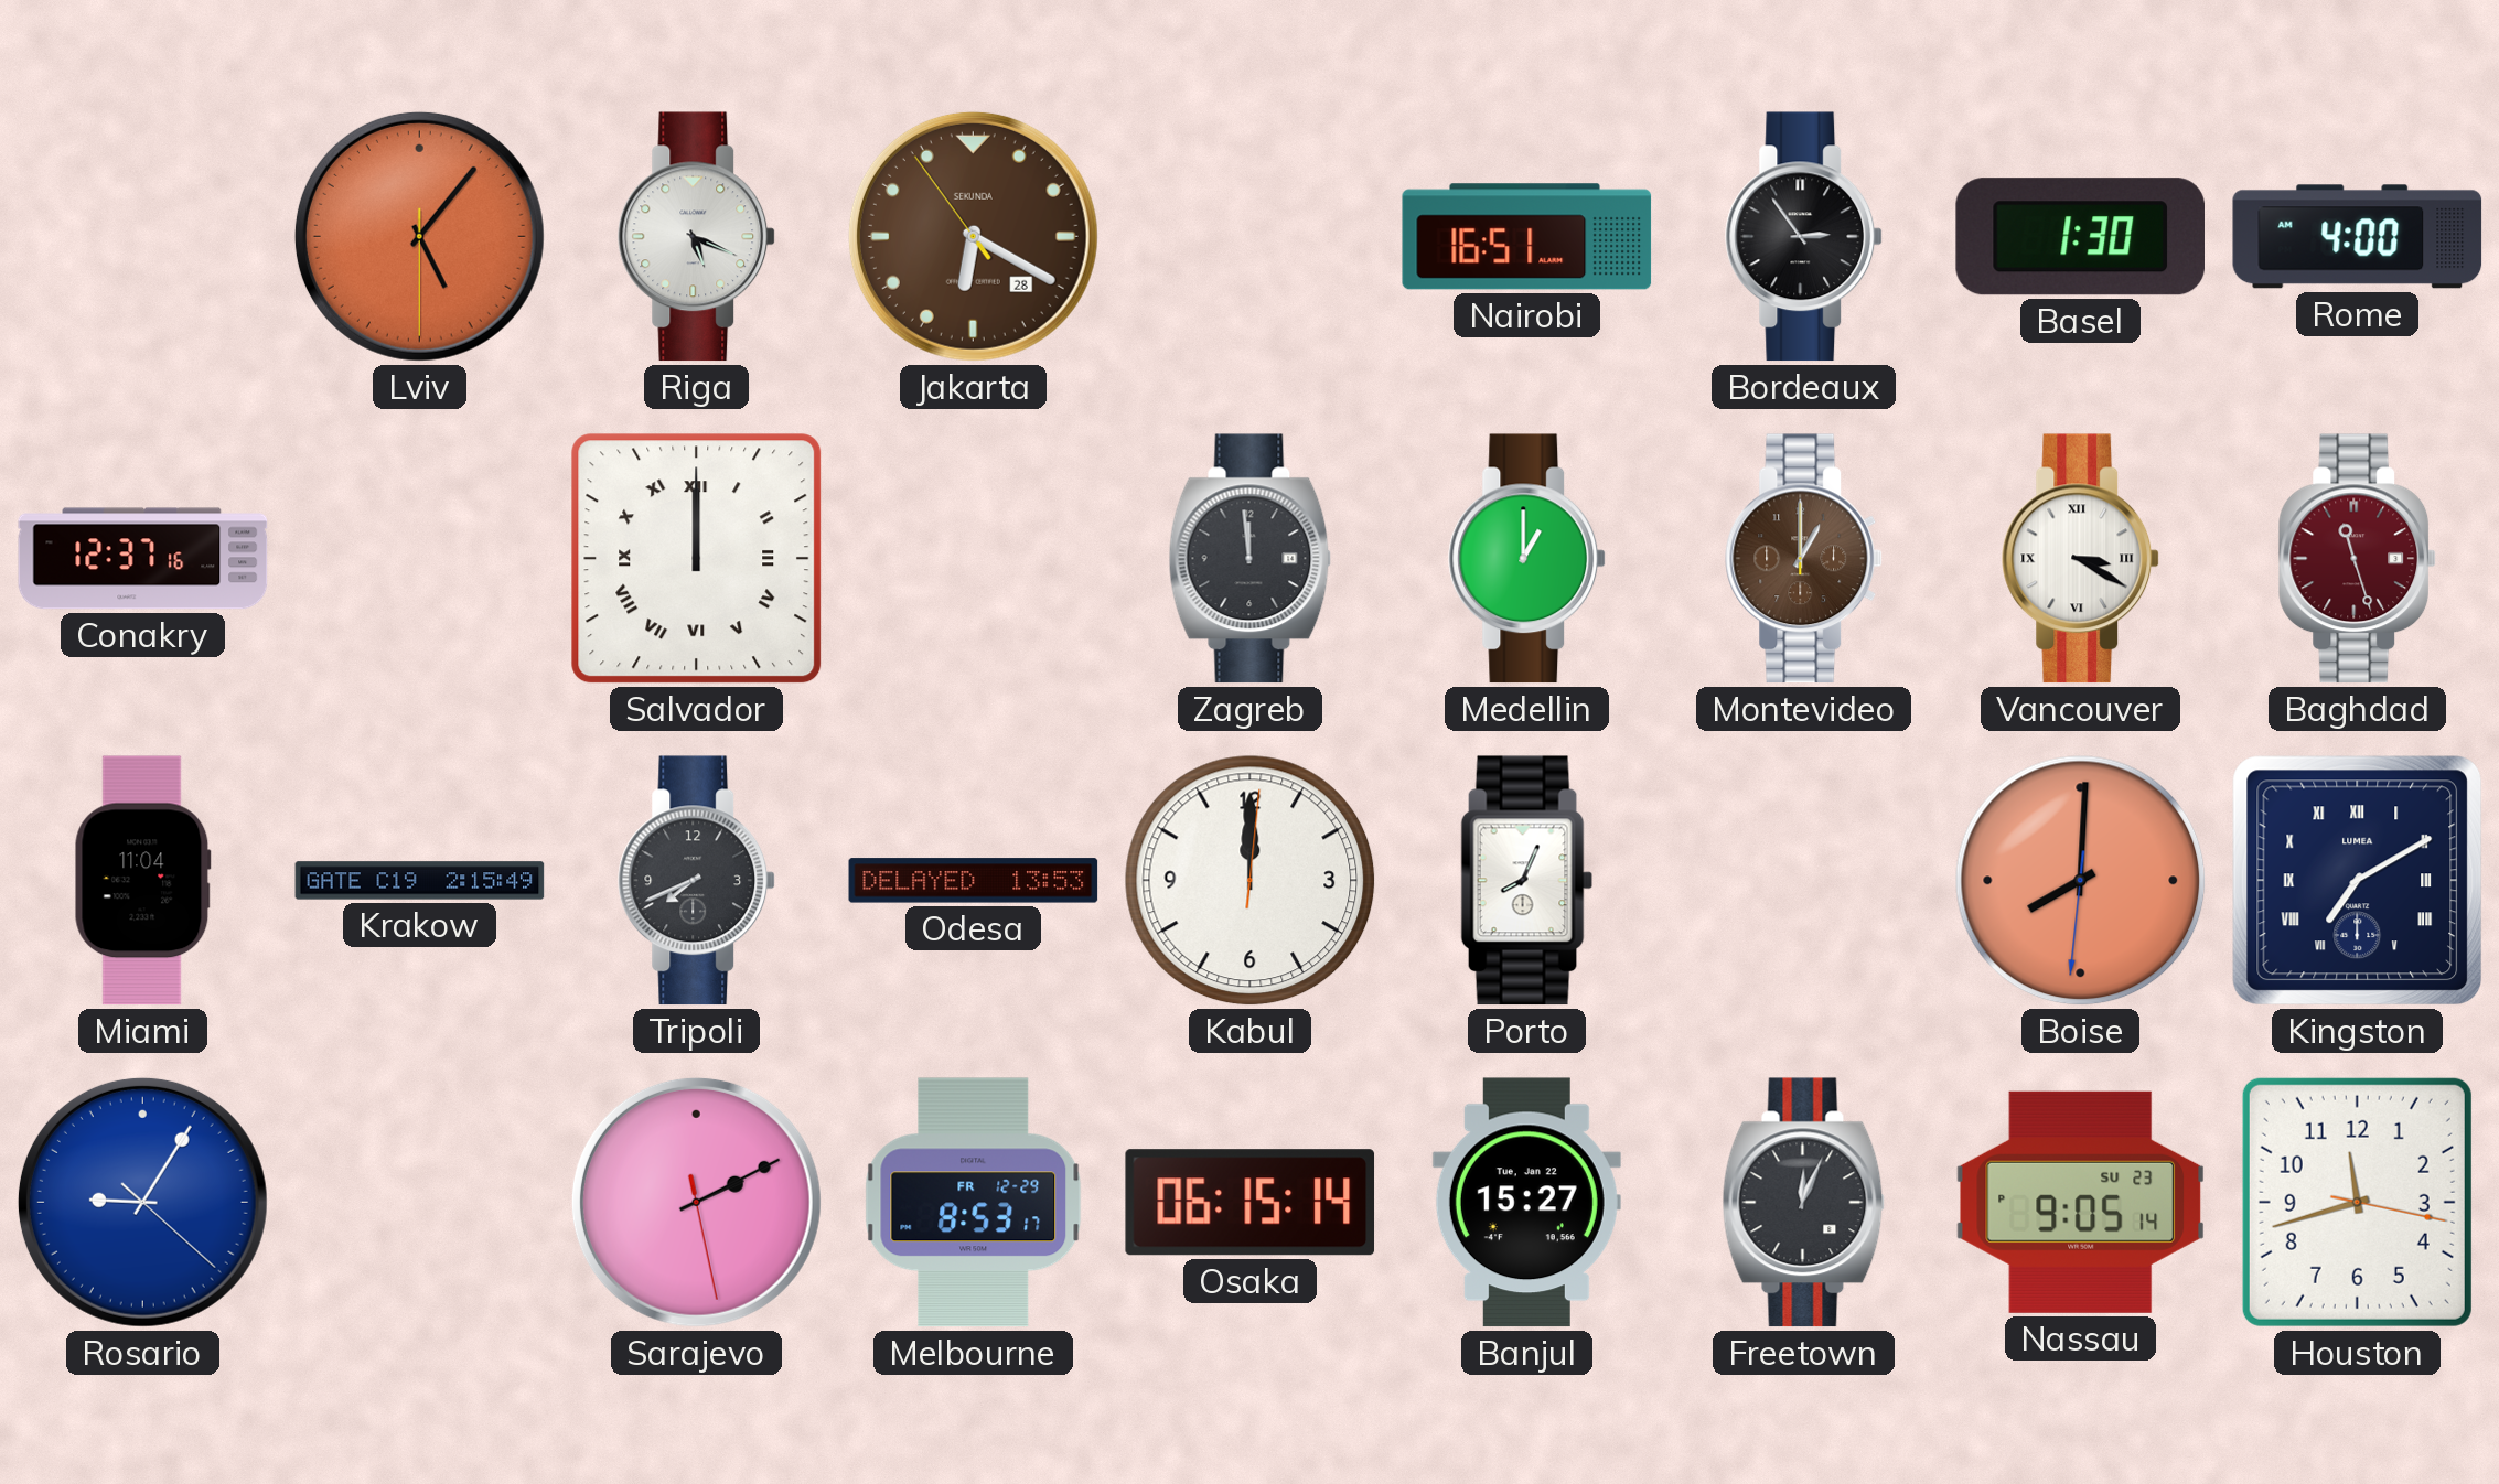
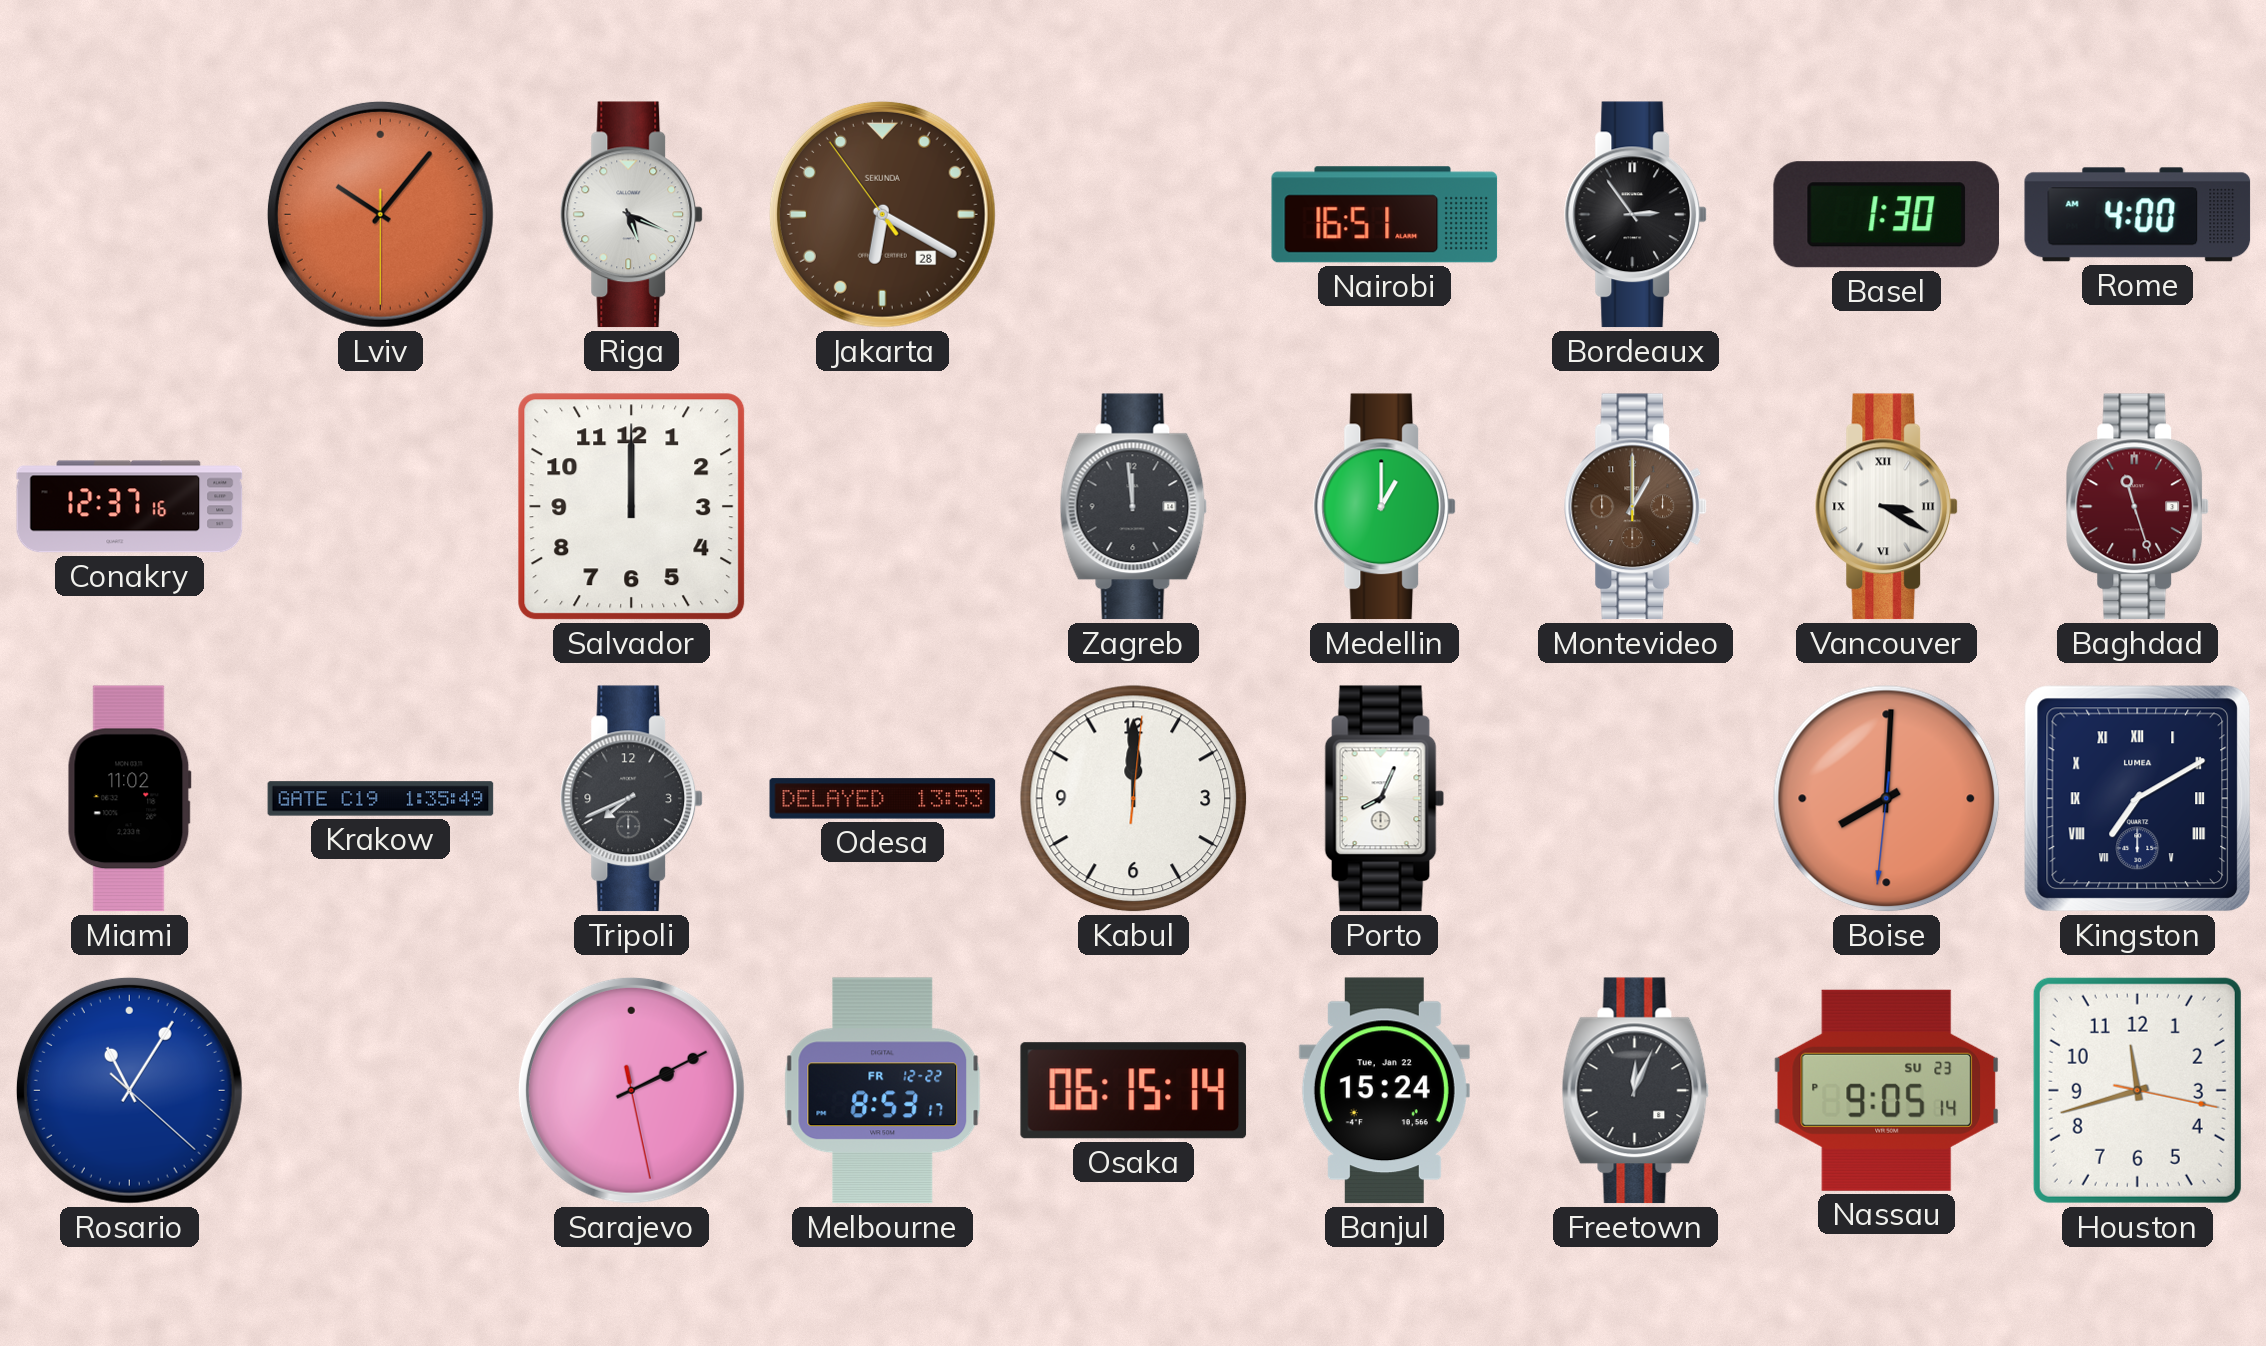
Lviv: 5:06 -> 10:06
Salvador numerals: Roman -> Arabic
Miami: 11:04 -> 11:02
Krakow: 2:15 -> 1:35
Rosario: 9:05 -> 11:05
Melbourne date: FR 12-29 -> FR 12-22
Banjul: 15:27 -> 15:24
